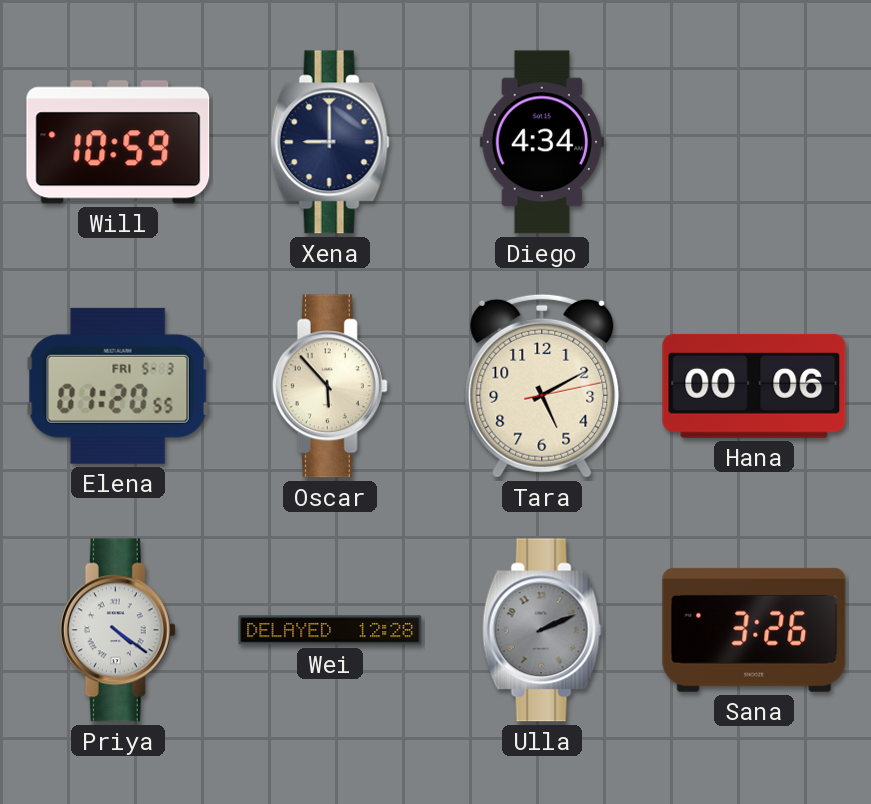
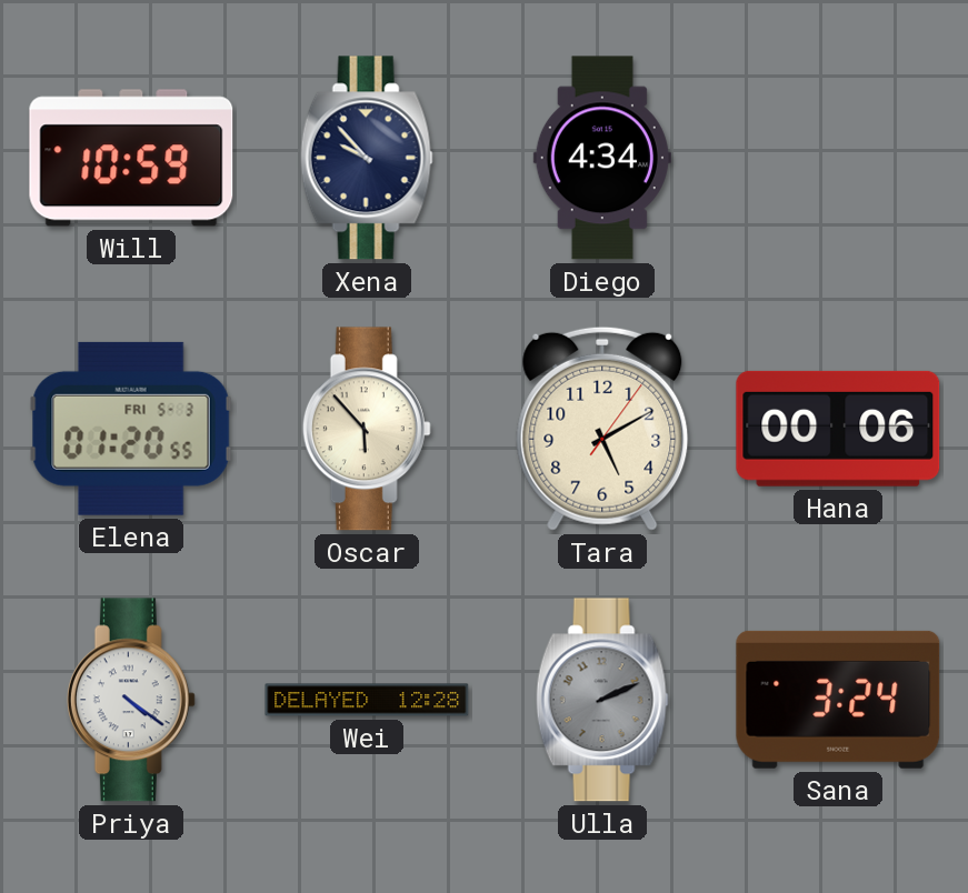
Xena: 9:00 -> 9:53
Tara: 5:10:13 -> 5:10:06
Sana: 3:26 -> 3:24
